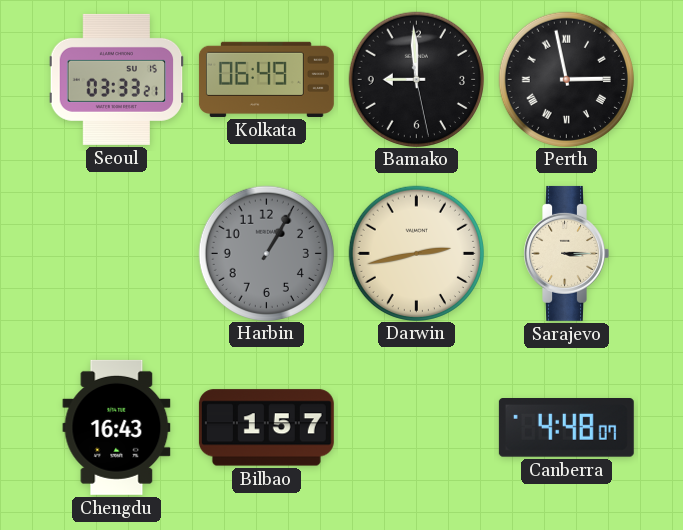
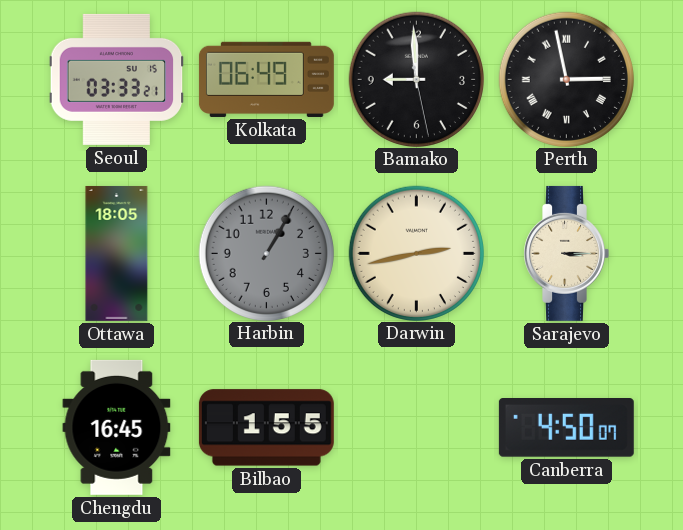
Ottawa: none -> 18:05
Chengdu: 16:43 -> 16:45
Bilbao: 1:57 -> 1:55
Canberra: 4:48 -> 4:50
